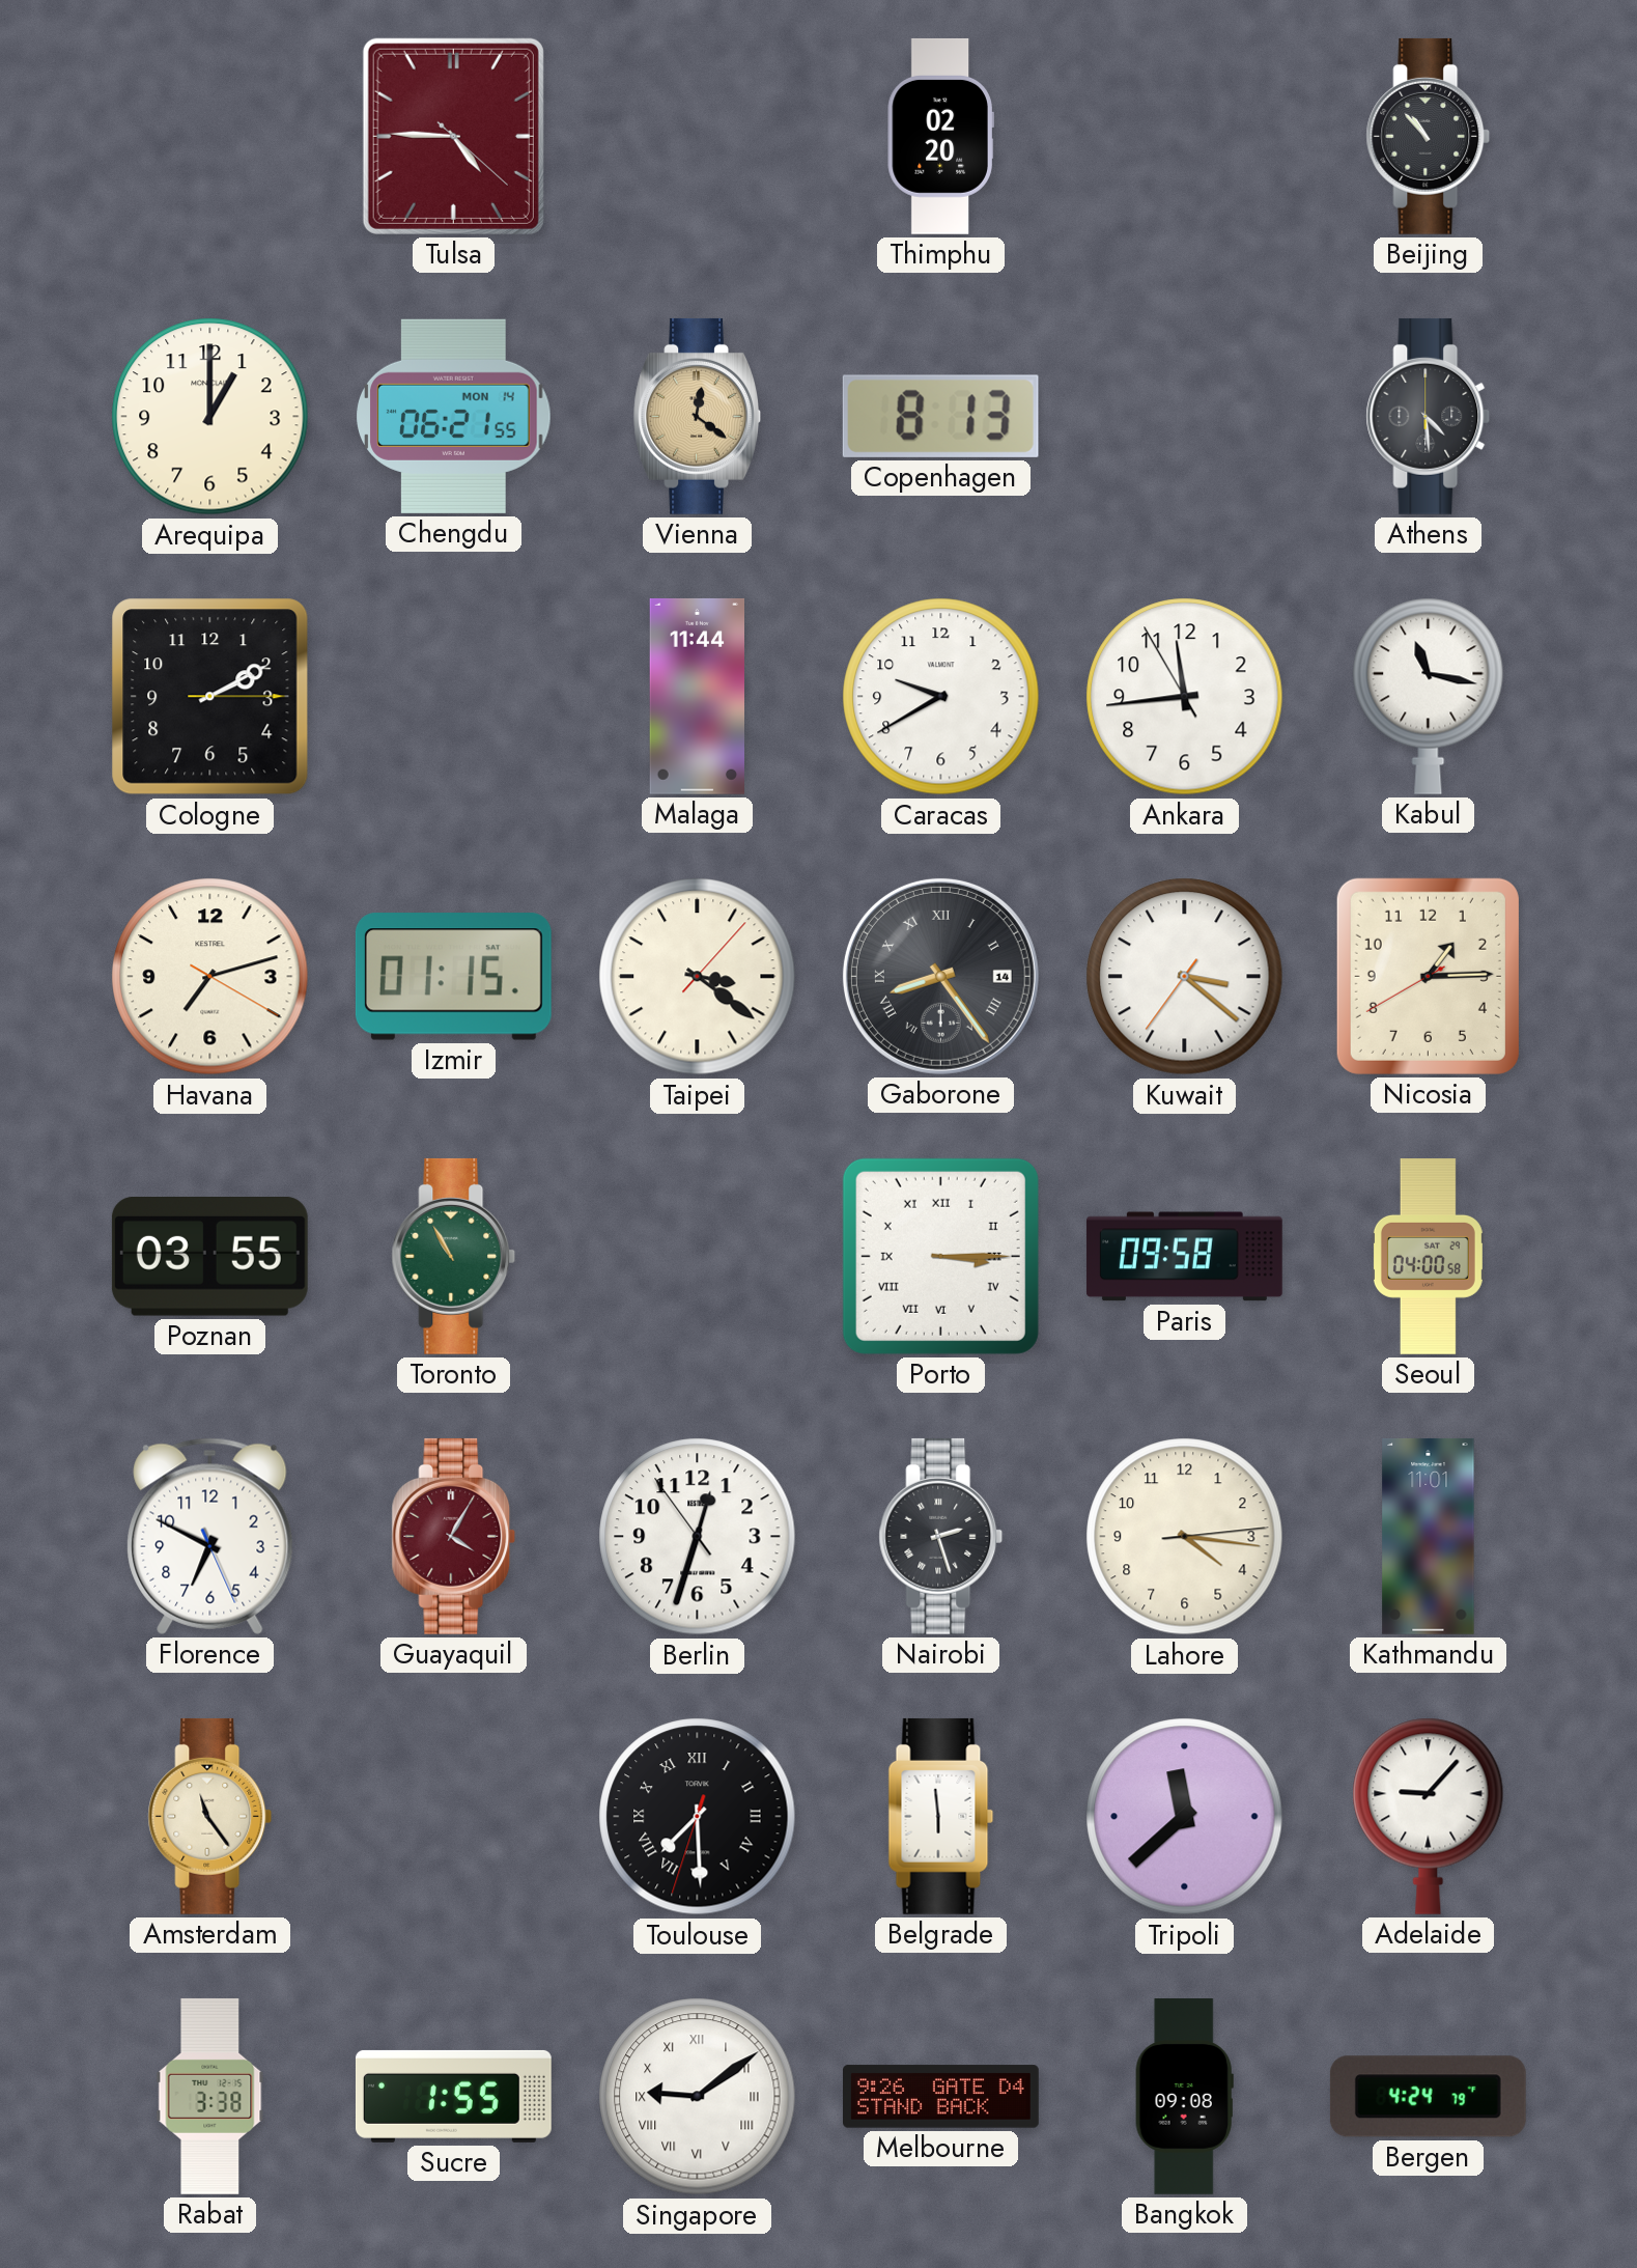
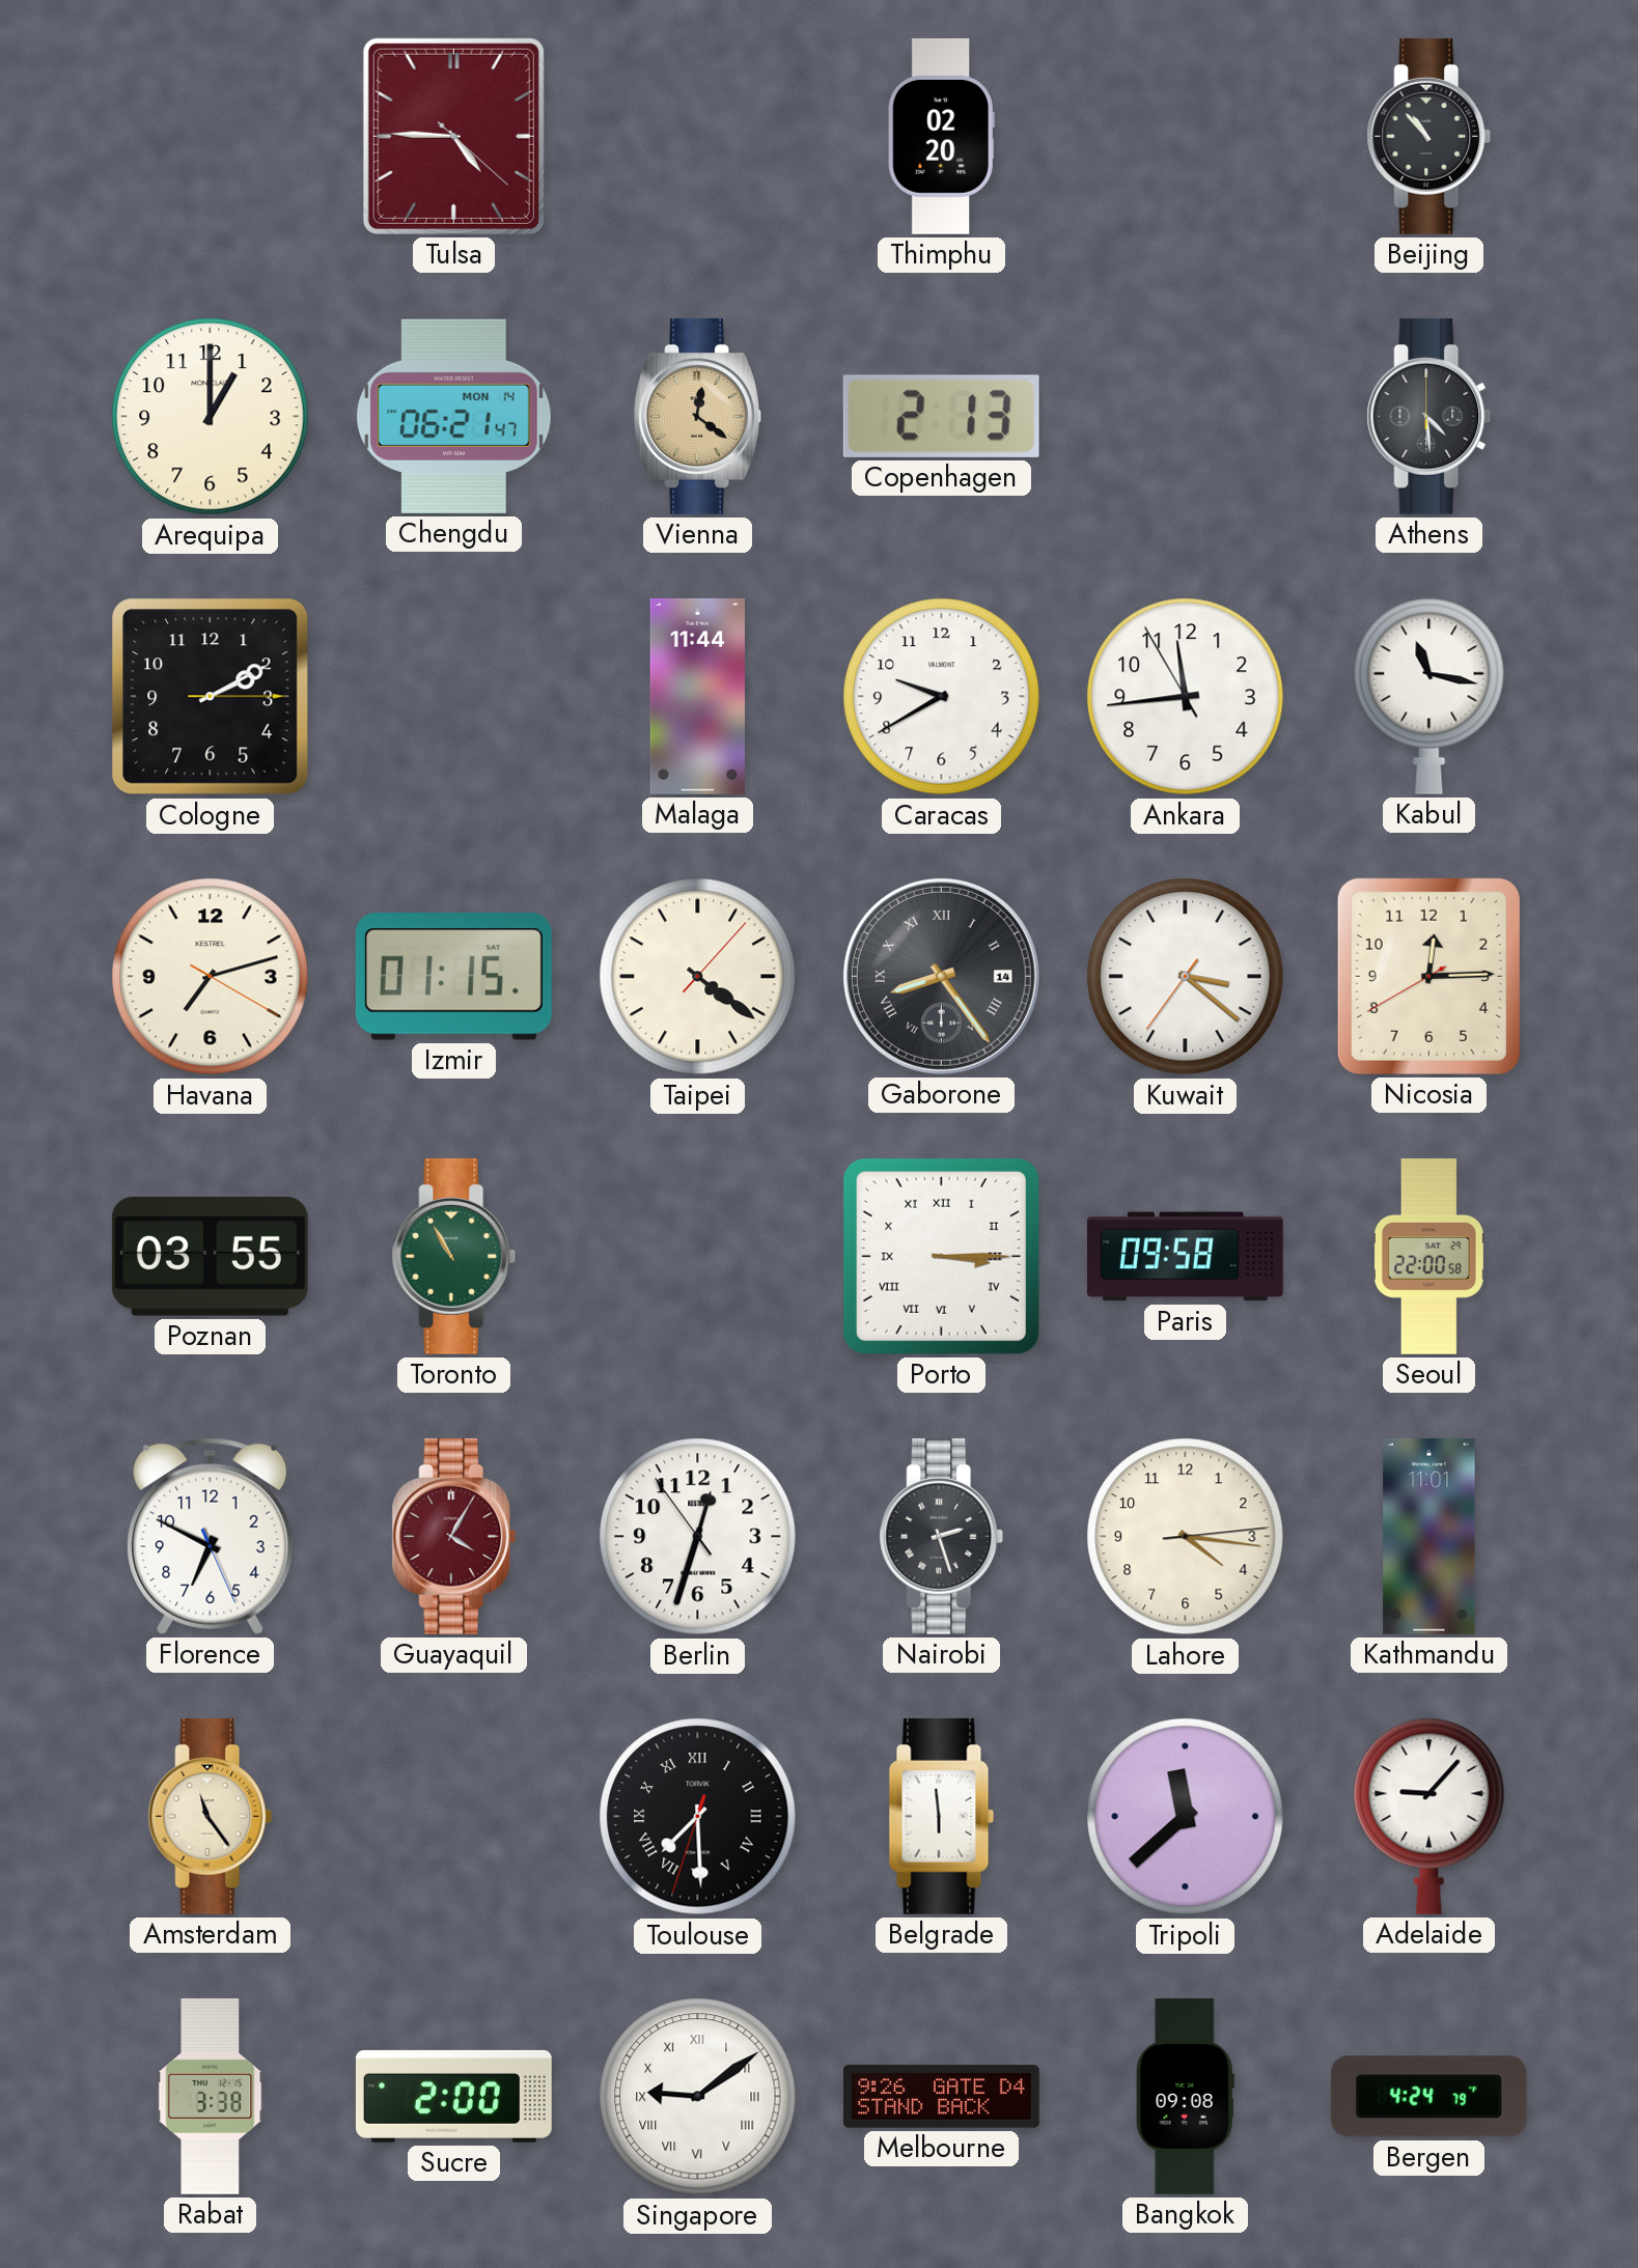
Chengdu: 06:21:55 -> 06:21:47
Copenhagen: 8:13 -> 2:13
Taipei: 3:21 -> 4:21
Nicosia: 1:14 -> 12:14
Seoul: 04:00 -> 22:00
Sucre: 1:55 -> 2:00
